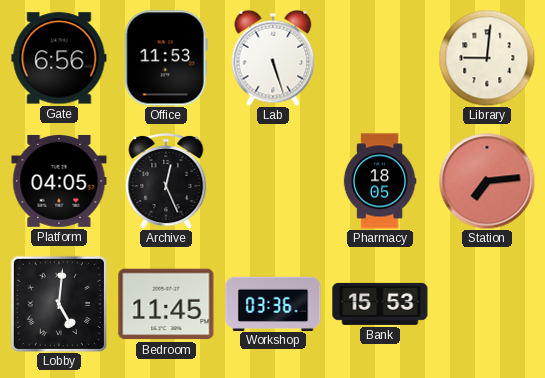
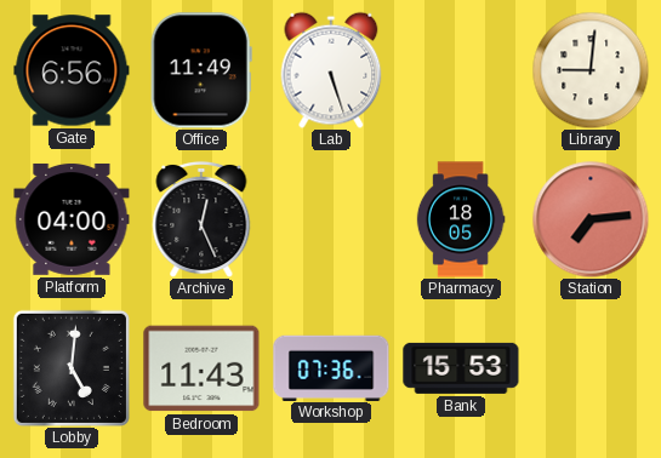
Office: 11:53 -> 11:49
Platform: 04:05 -> 04:00
Bedroom: 11:45 -> 11:43
Workshop: 03:36 -> 07:36
